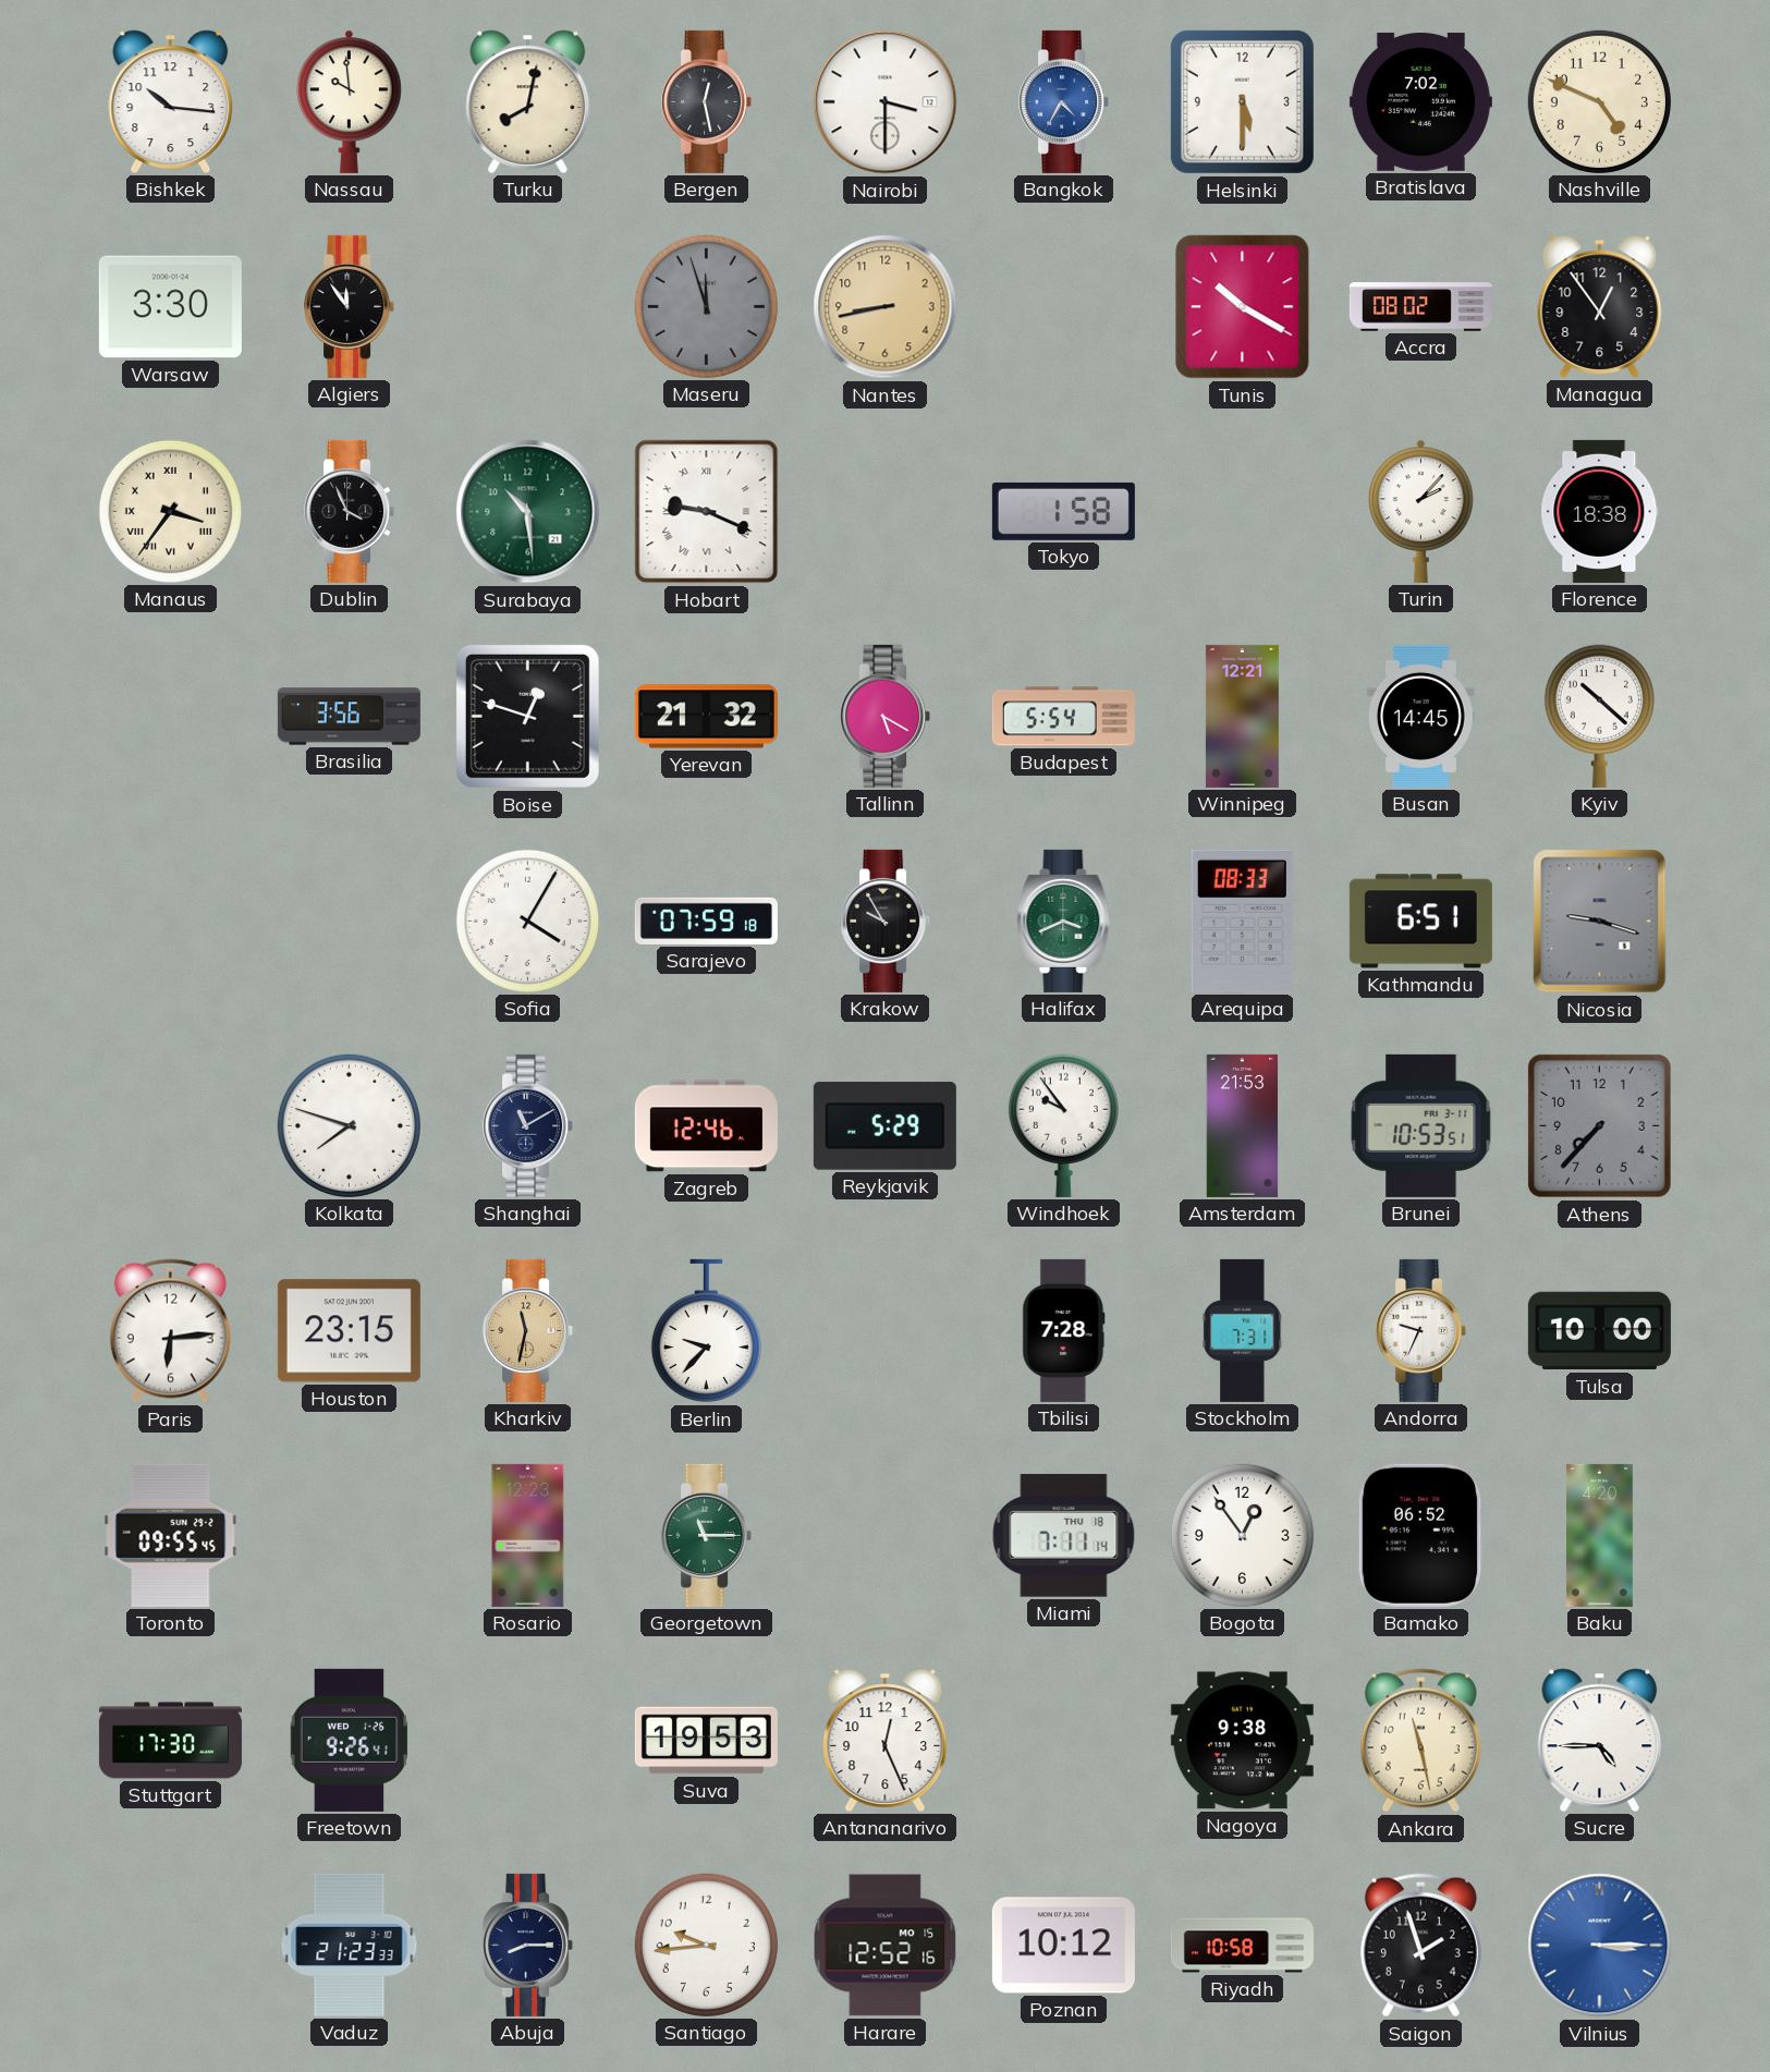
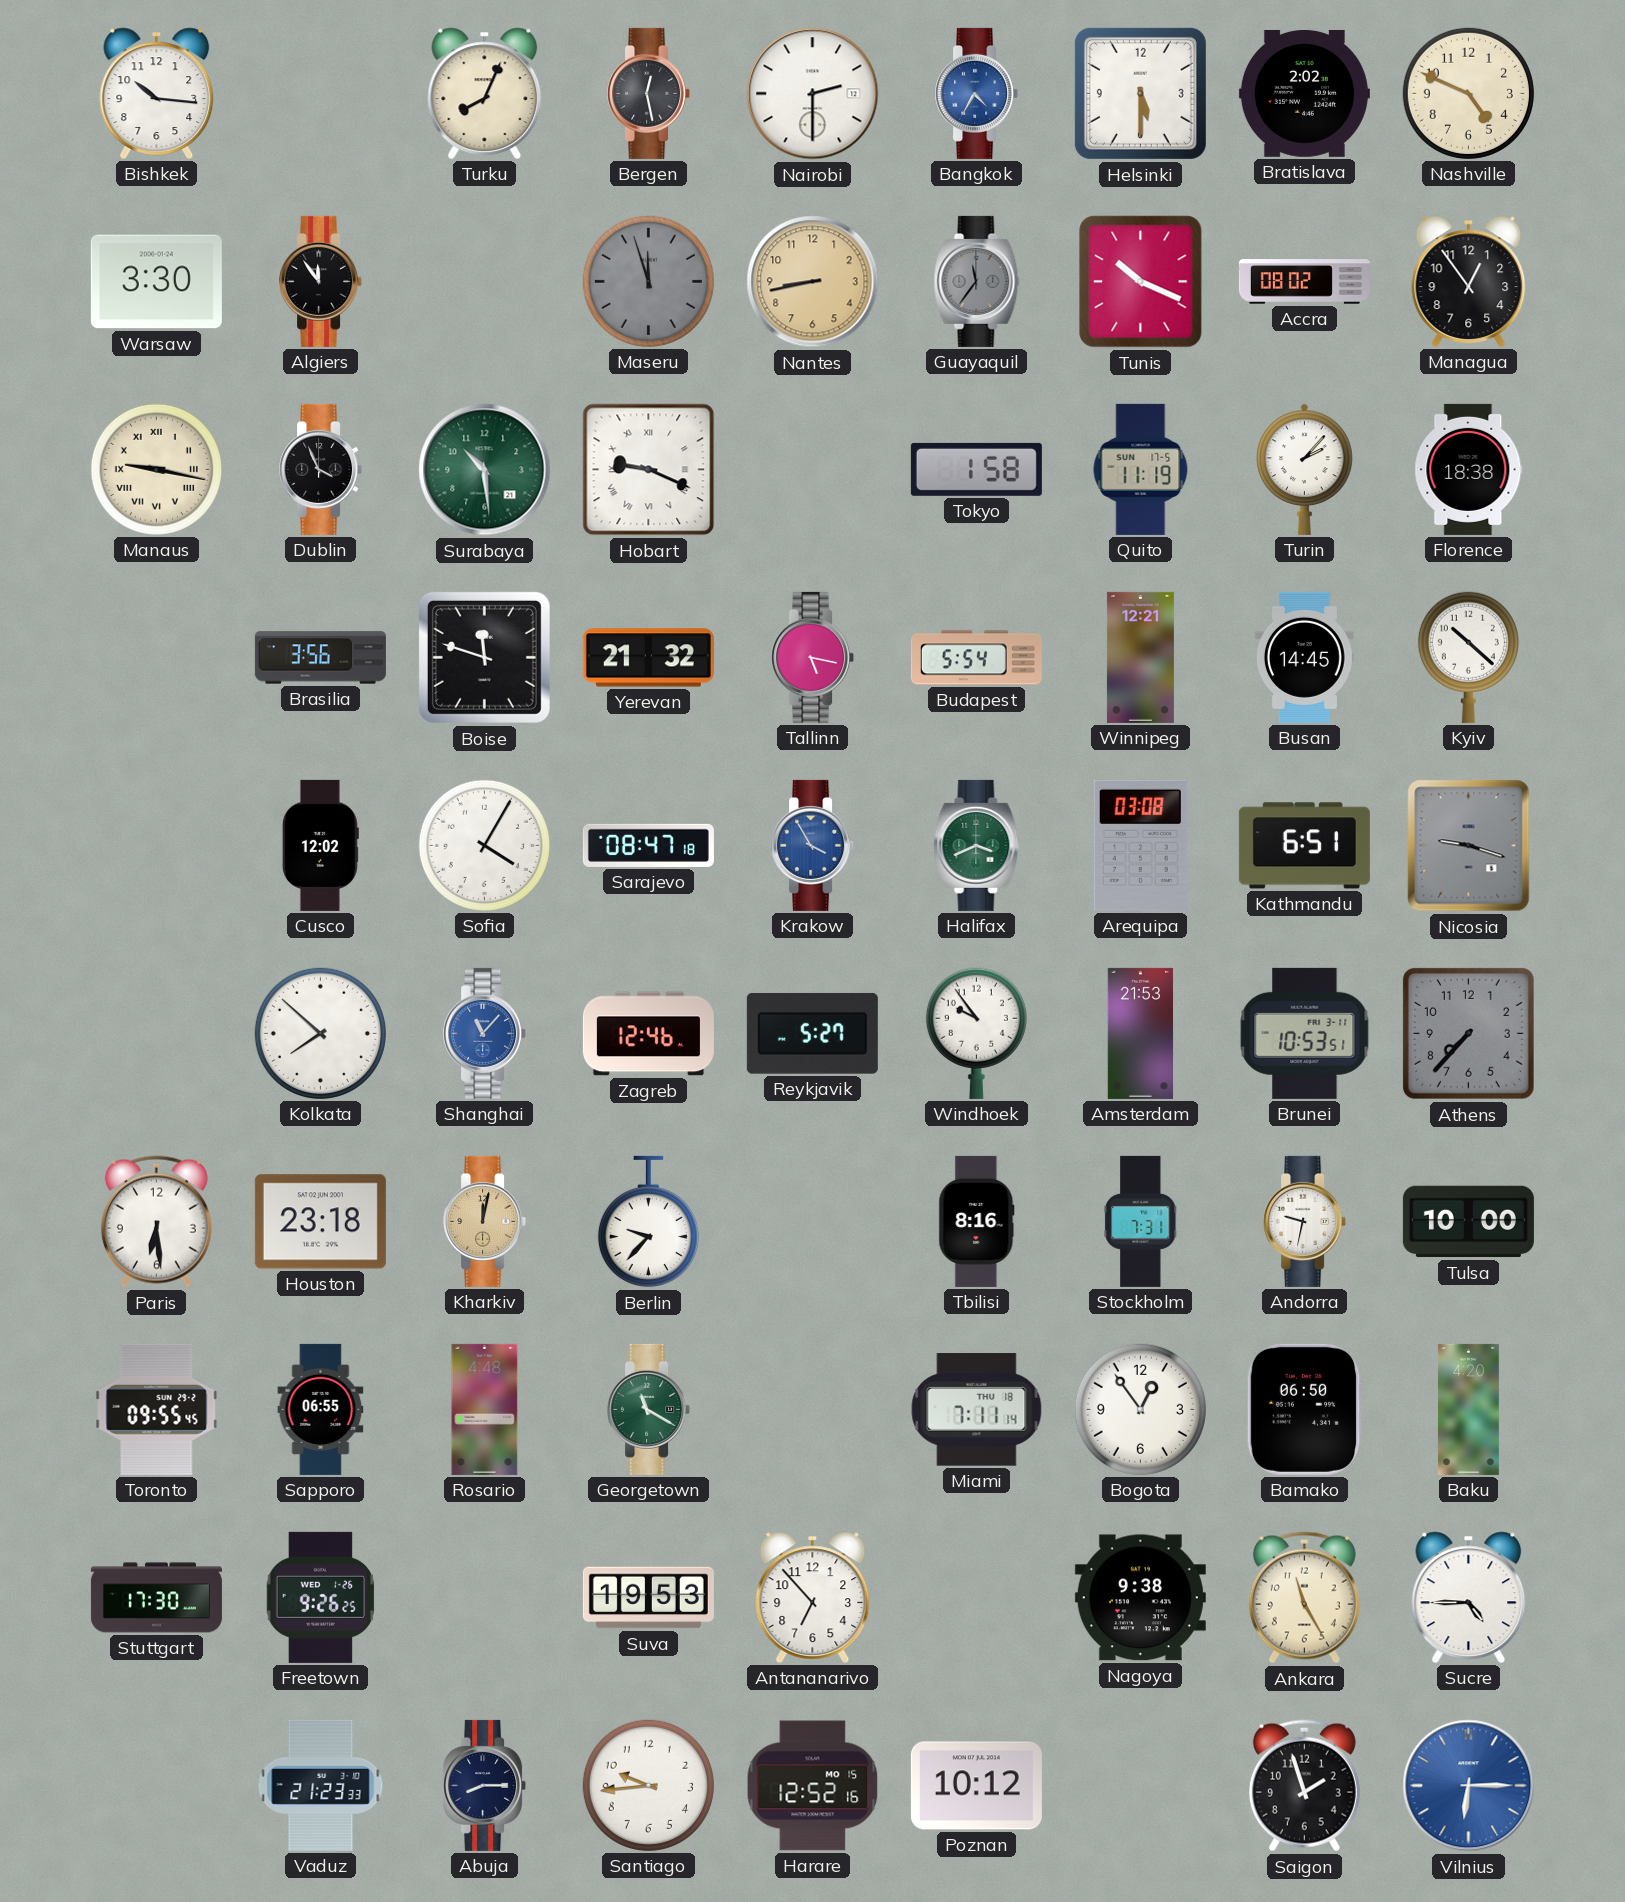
Nassau: 9:59 -> none
Turku: 8:02 -> 8:04
Nairobi: 3:30 -> 2:30
Bratislava: 7:02 -> 2:02
Guayaquil: none -> 11:36
Tunis: 10:20 -> 10:19
Manaus: 3:36 -> 9:17
Quito: none -> 11:19
Boise: 12:48 -> 11:48
Tallinn: 5:20 -> 5:17
Cusco: none -> 12:02
Sarajevo: 07:59 -> 08:47
Krakow: 9:55 -> 3:55
Krakow dial: black -> blue
Arequipa: 08:33 -> 03:08
Kolkata: 7:48 -> 7:52
Shanghai: 11:10 -> 11:07
Shanghai dial: navy -> blue
Reykjavik: 5:29 -> 5:27
Paris: 6:14 -> 6:29
Houston: 23:15 -> 23:18
Kharkiv: 11:32 -> 12:02
Tbilisi: 7:28 -> 8:16
Andorra: 9:34 -> 9:32
Sapporo: none -> 06:55
Rosario: 12:23 -> 4:48
Georgetown: 11:15 -> 11:20
Bamako: 06:52 -> 06:50
Freetown: 9:26:41 -> 9:26:25
Antananarivo: 12:26 -> 6:53
Ankara: 11:28 -> 11:25
Riyadh: 10:58 -> none
Vilnius: 3:15 -> 6:15
